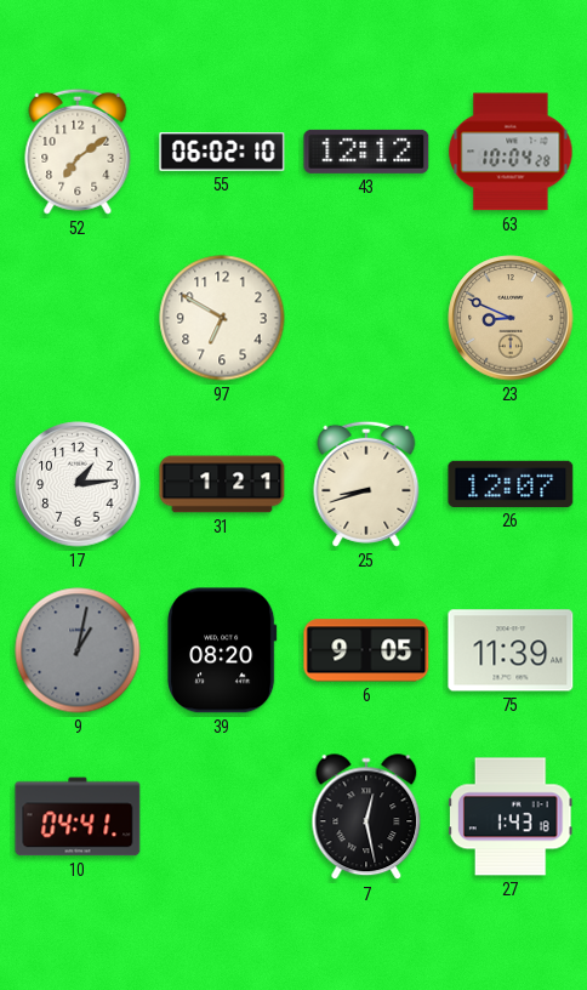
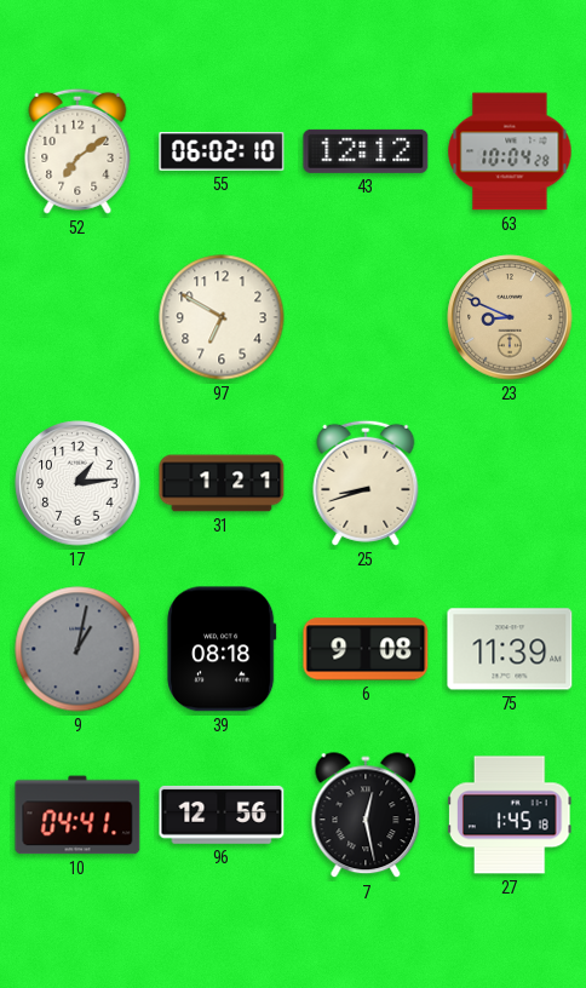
26: 12:07 -> none
39: 08:20 -> 08:18
6: 9:05 -> 9:08
96: none -> 12:56
27: 1:43 -> 1:45
